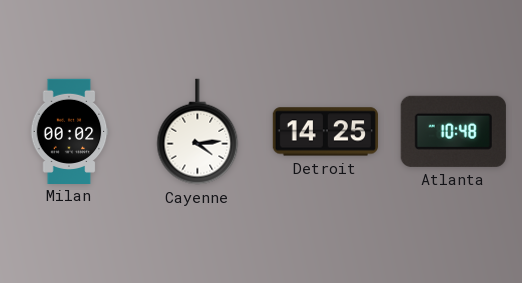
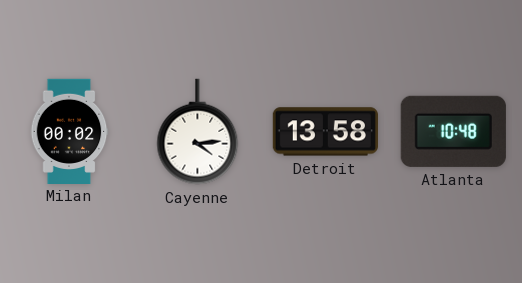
Detroit: 14:25 -> 13:58
